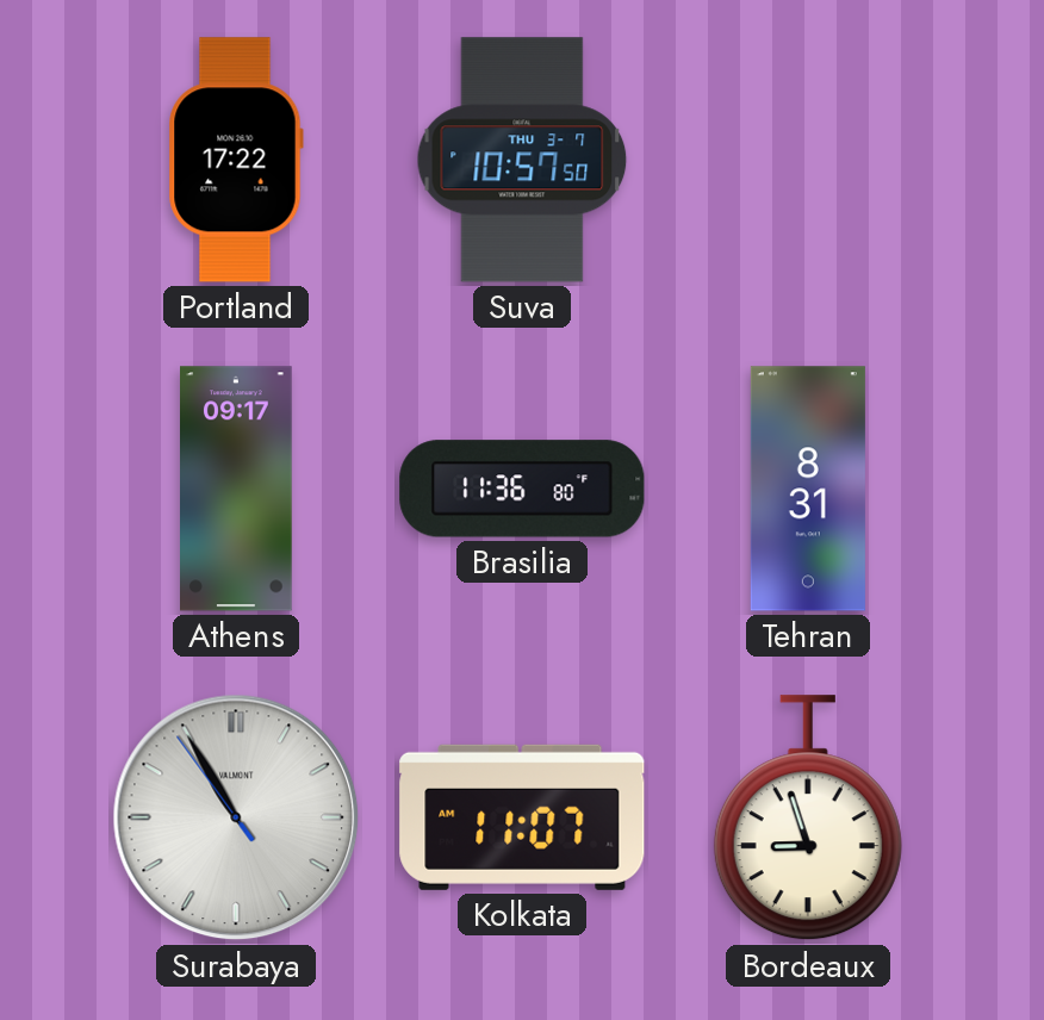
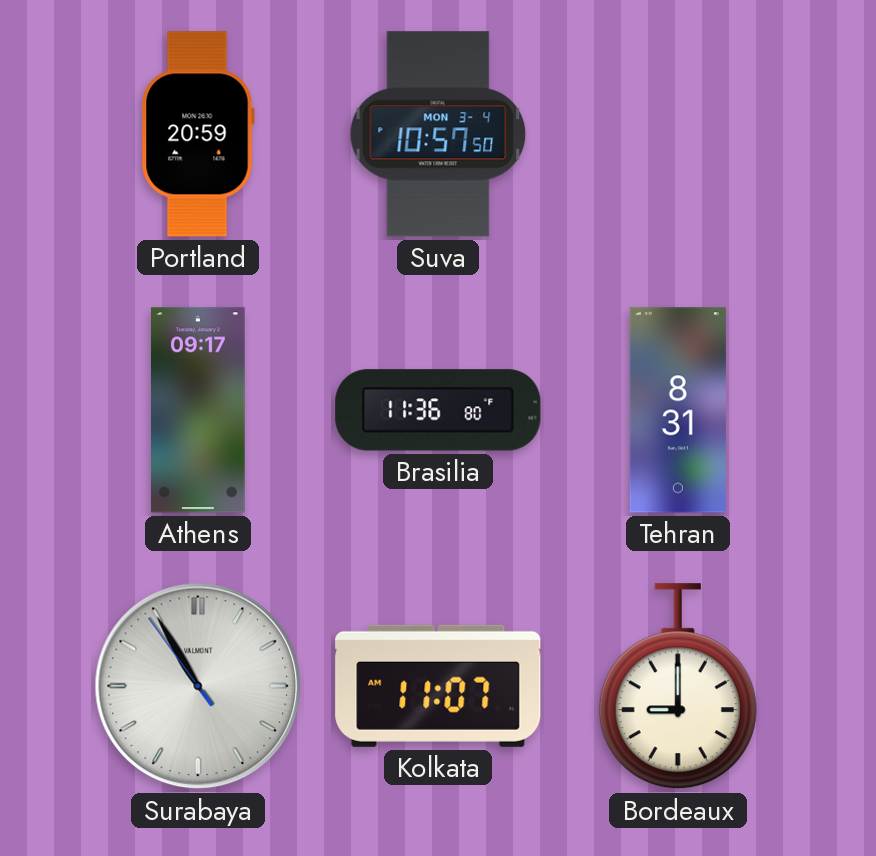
Portland: 17:22 -> 20:59
Suva date: THU 3-7 -> MON 3-4
Bordeaux: 8:57 -> 9:00
